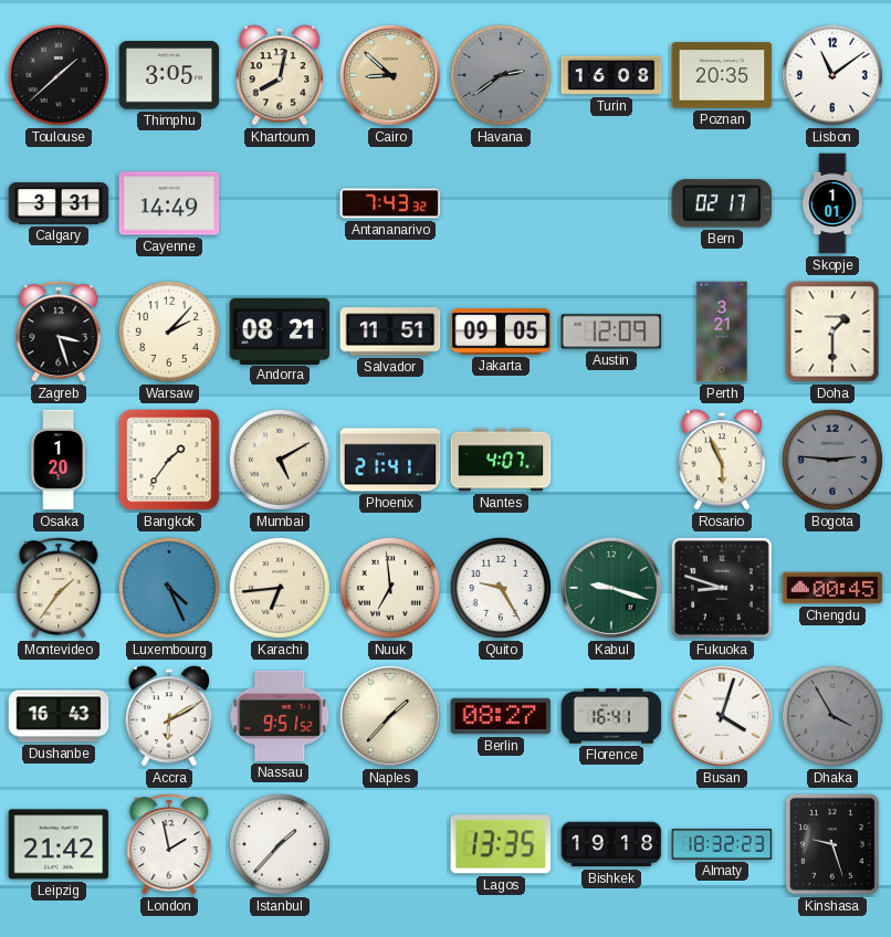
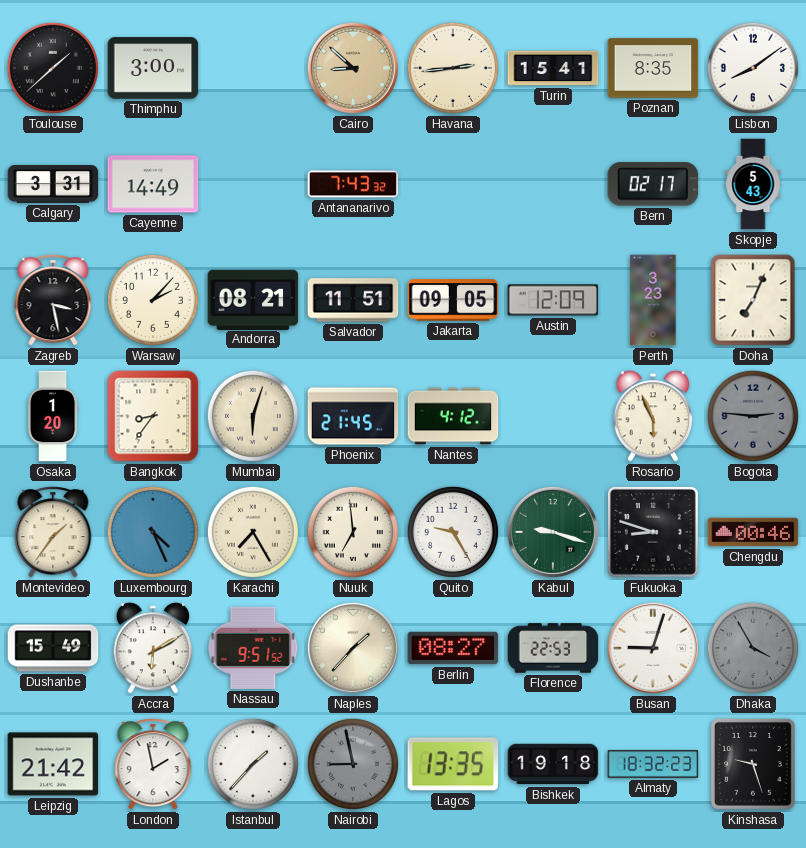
Thimphu: 3:05 -> 3:00
Khartoum: 8:02 -> none
Havana: 2:39 -> 2:44
Havana dial: grey -> cream
Turin: 16:08 -> 15:41
Poznan: 20:35 -> 8:35
Lisbon: 11:09 -> 8:09
Skopje: 1:01 -> 5:43
Zagreb: 3:27 -> 3:28
Perth: 3:21 -> 3:23
Doha: 1:30 -> 7:04
Bangkok: 1:36 -> 8:36
Mumbai: 5:10 -> 6:03
Phoenix: 21:41 -> 21:45
Nantes: 4:07 -> 4:12
Karachi: 6:44 -> 7:25
Chengdu: 00:45 -> 00:46
Dushanbe: 16:43 -> 15:49
Florence: 16:41 -> 22:53
Busan: 4:03 -> 9:03
Nairobi: none -> 8:58
